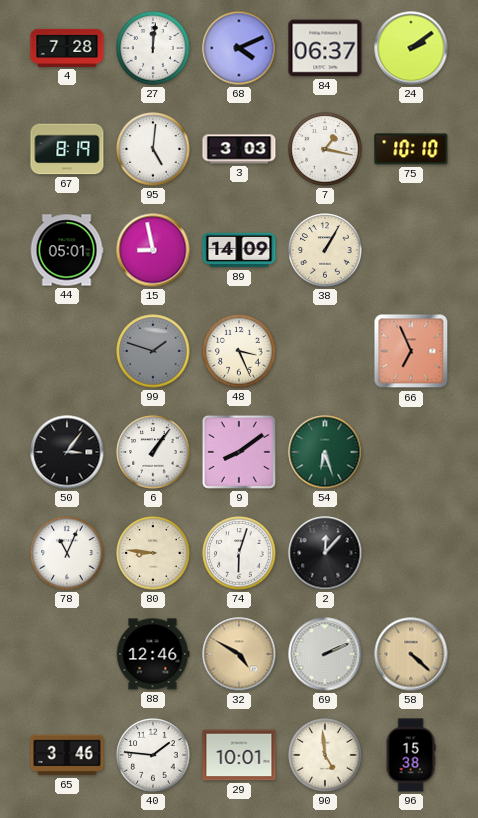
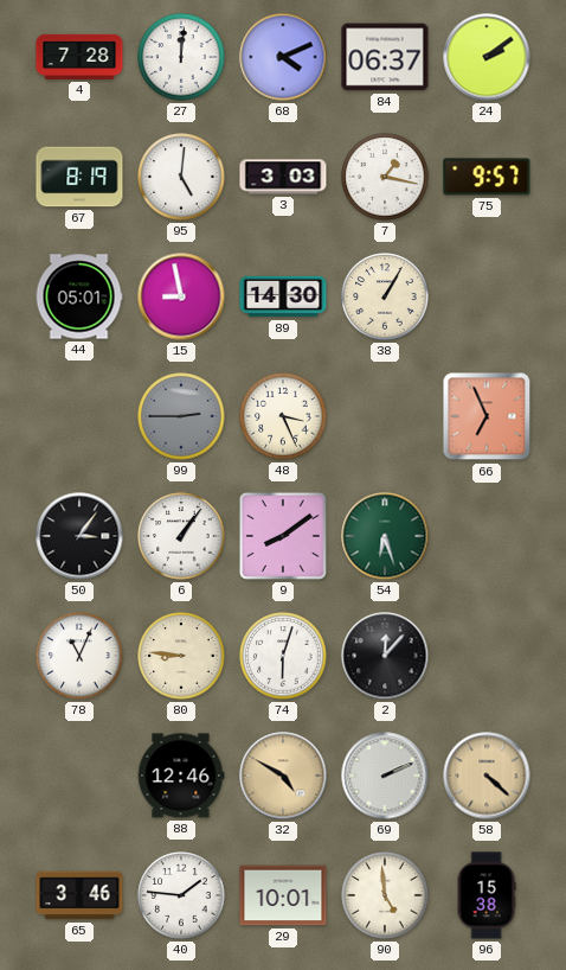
75: 10:10 -> 9:57
89: 14:09 -> 14:30
99: 1:48 -> 2:45
